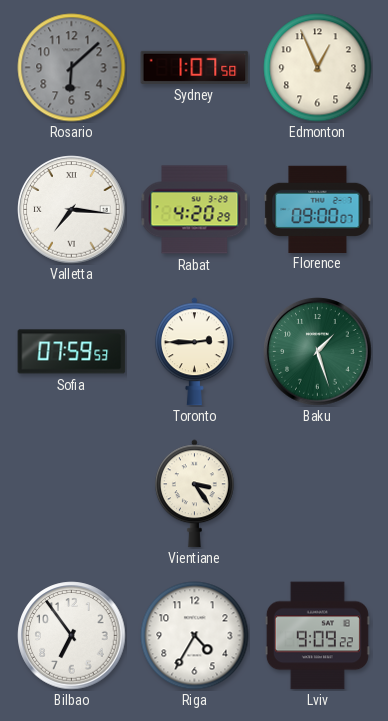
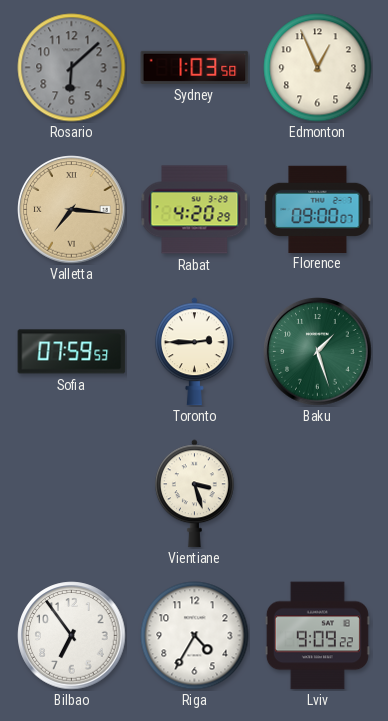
Sydney: 1:07 -> 1:03
Valletta dial: white -> champagne
Vientiane: 3:24 -> 3:27
